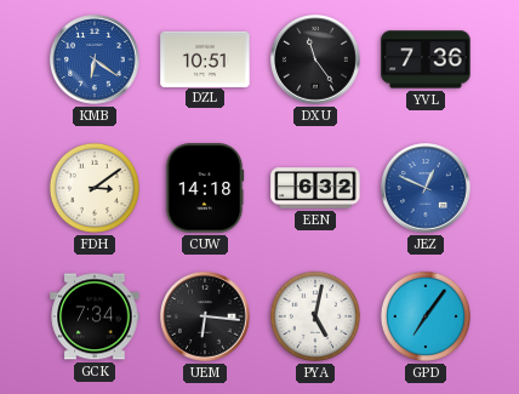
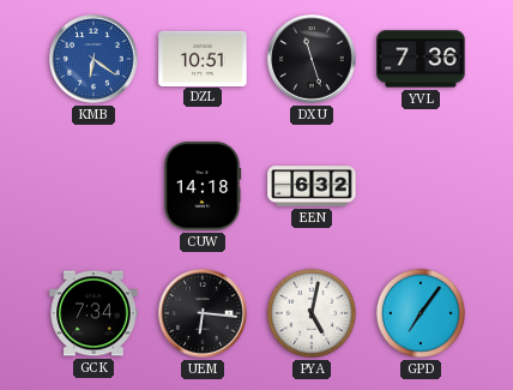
DXU: 11:24 -> 11:27
FDH: 3:09 -> none
JEZ: 12:49 -> none
